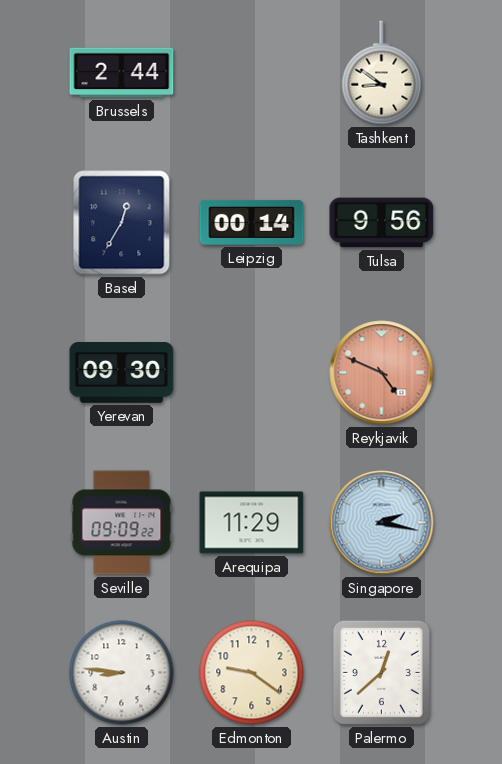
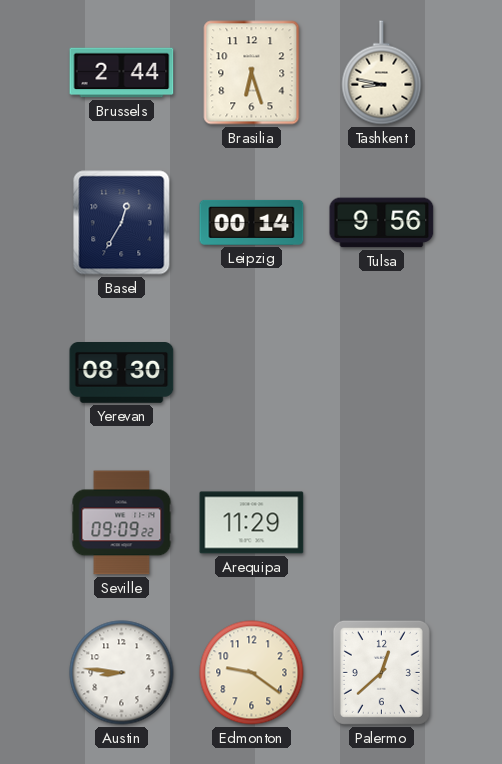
Brasilia: none -> 6:27
Tashkent: 8:51 -> 8:47
Yerevan: 09:30 -> 08:30
Reykjavik: 4:49 -> none
Singapore: 2:17 -> none
